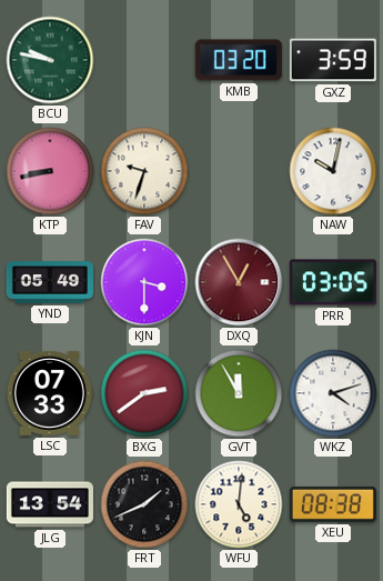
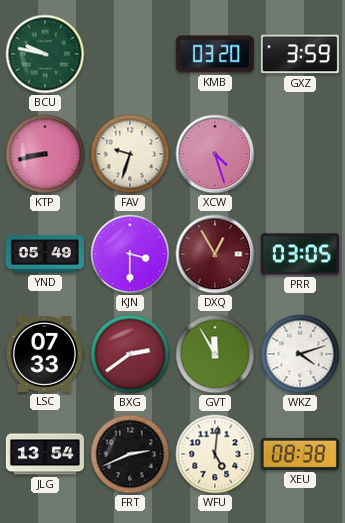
XCW: none -> 4:27
NAW: 10:02 -> none
FRT: 1:41 -> 2:41
